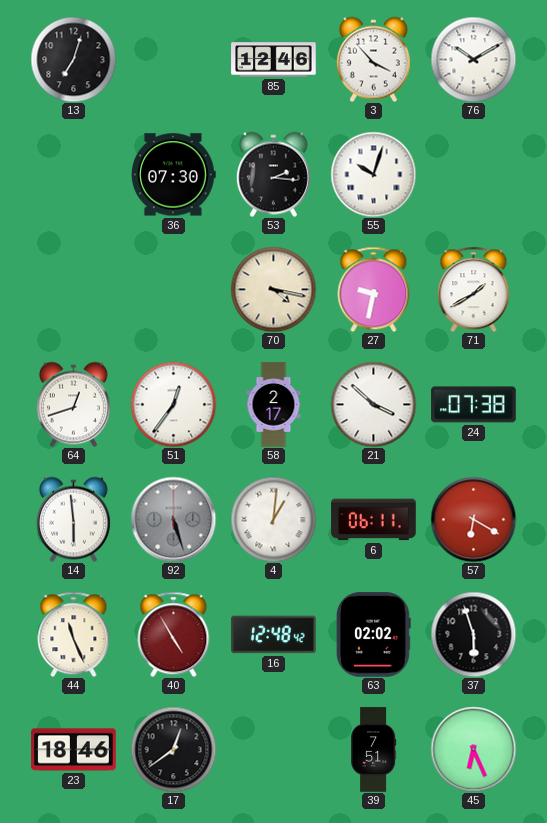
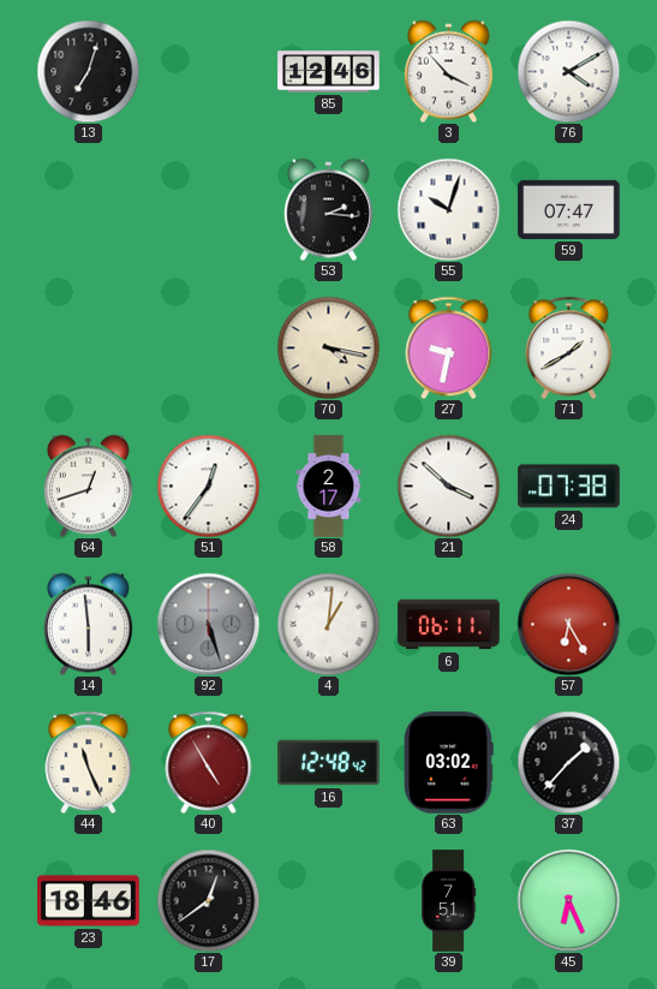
76: 10:10 -> 4:10
36: 07:30 -> none
59: none -> 07:47
57: 6:20 -> 6:25
63: 02:02 -> 03:02
37: 5:57 -> 1:37
